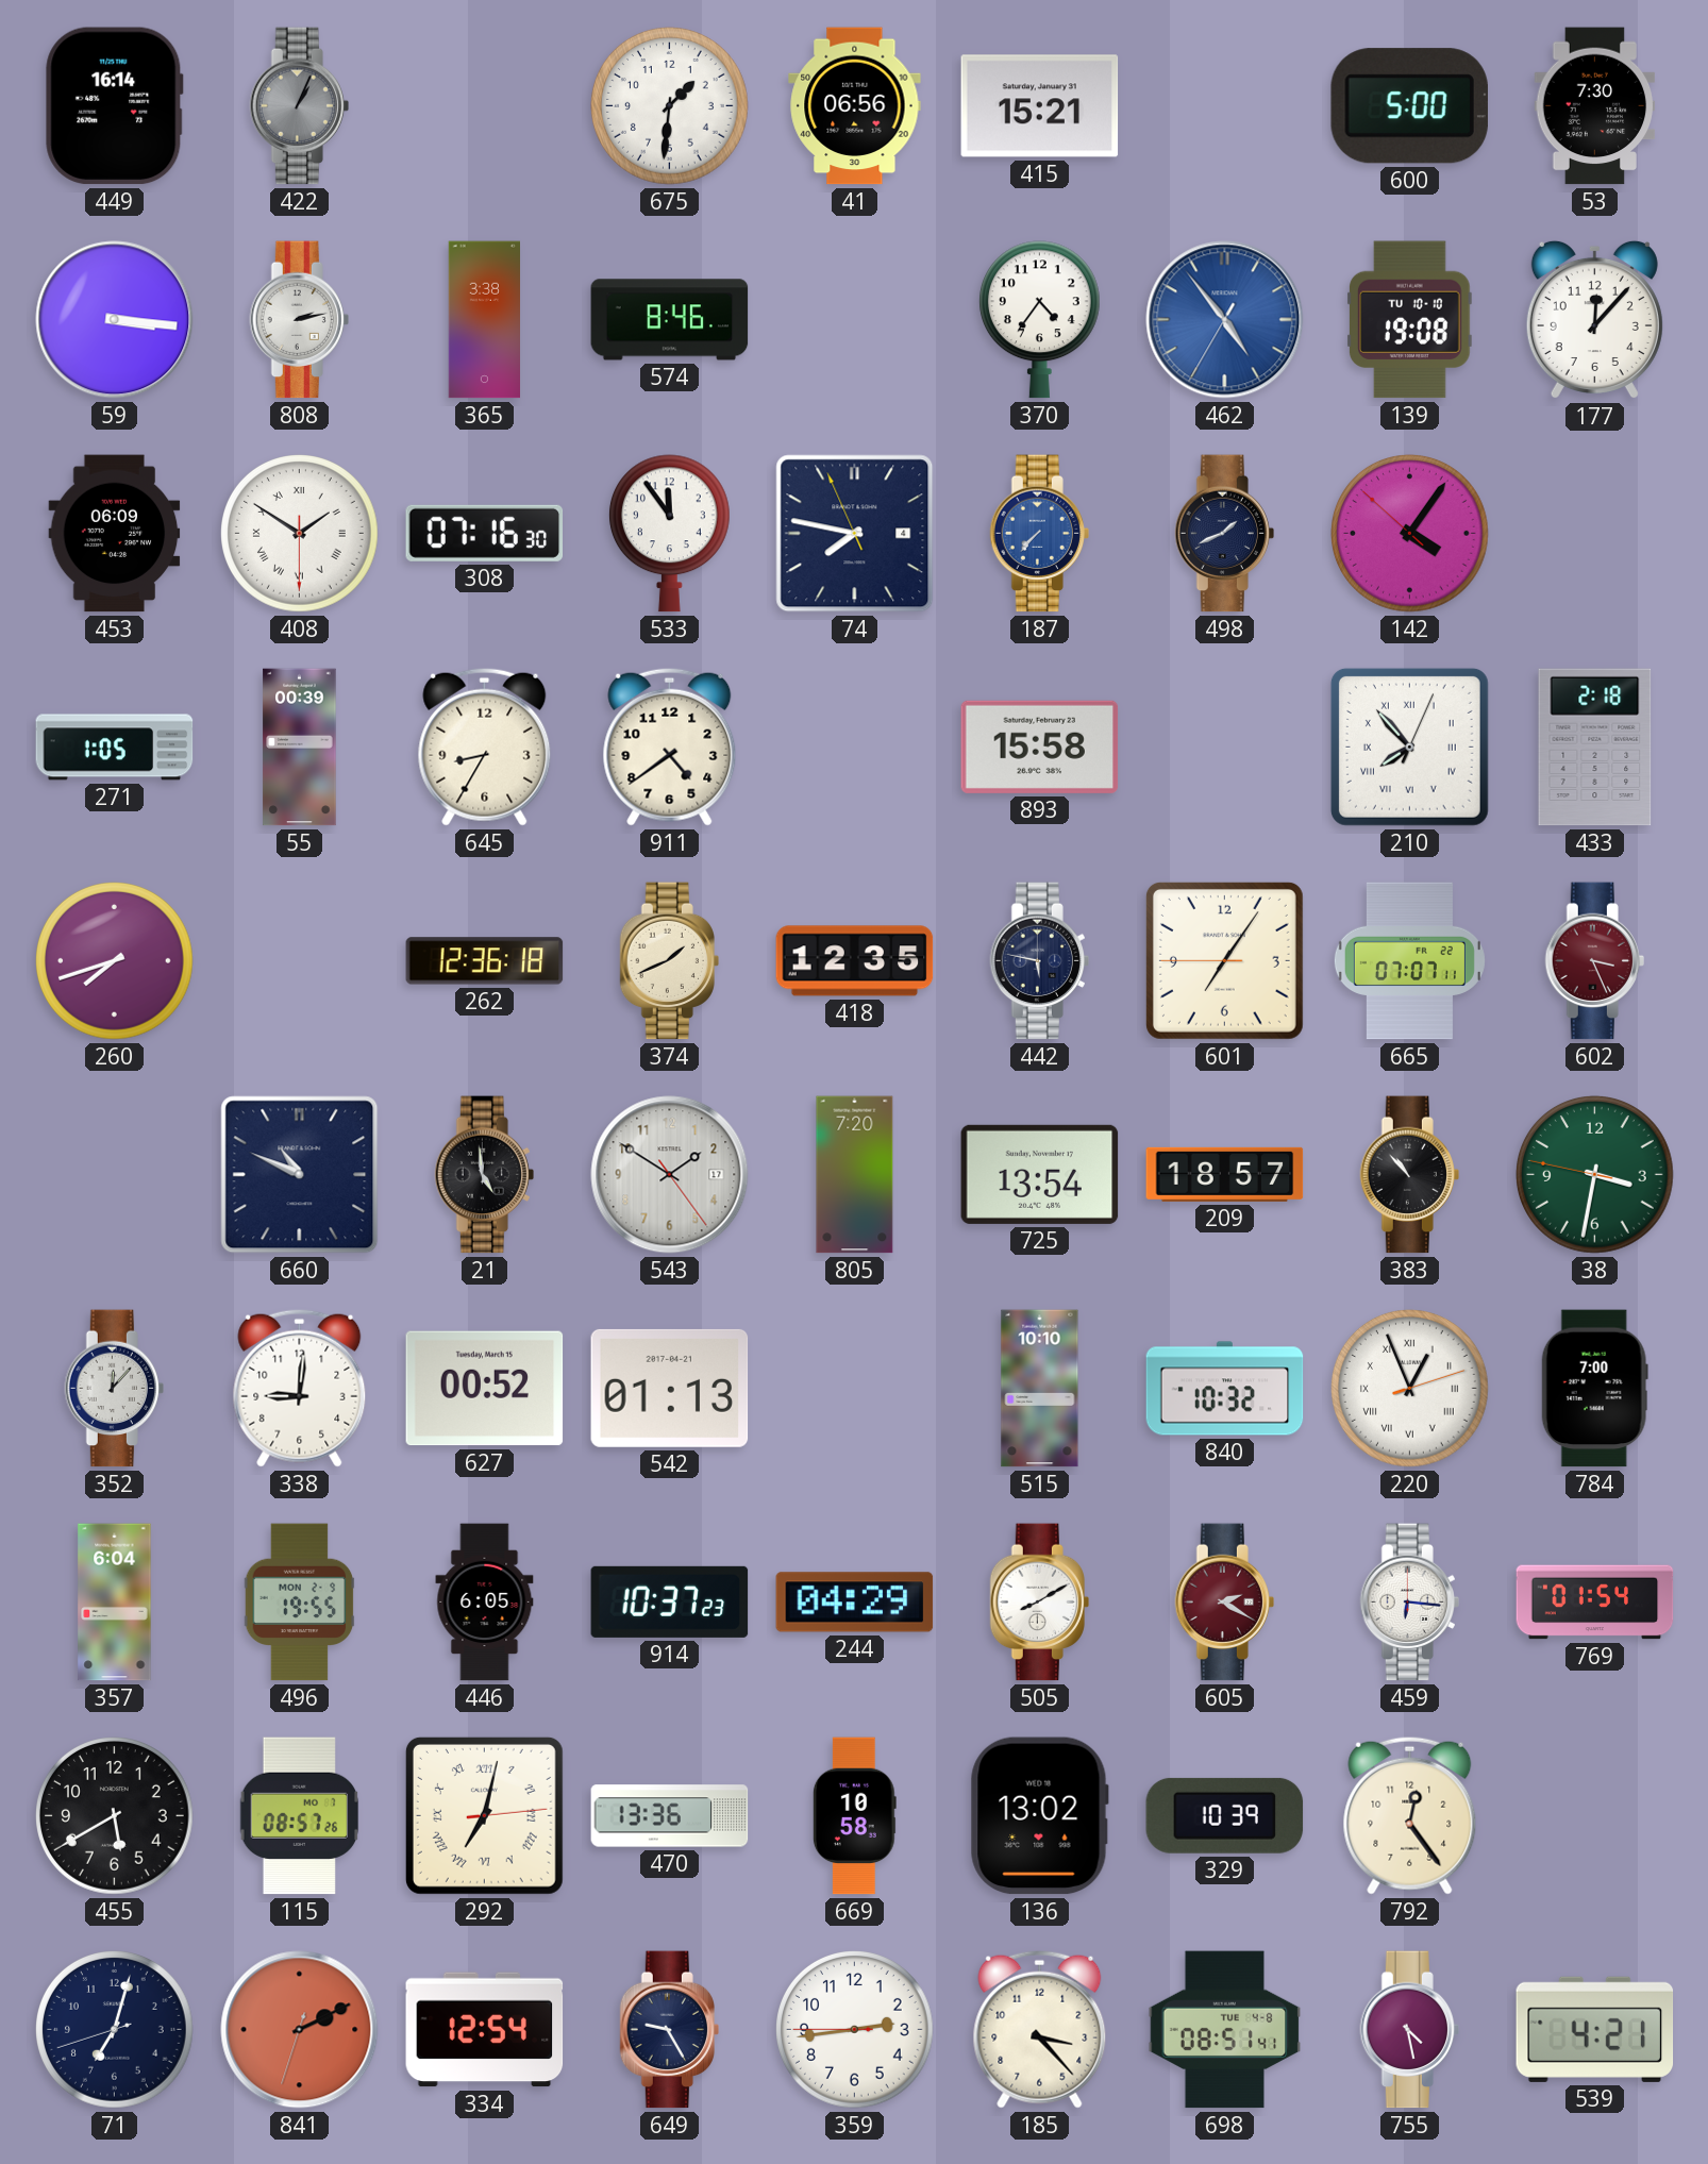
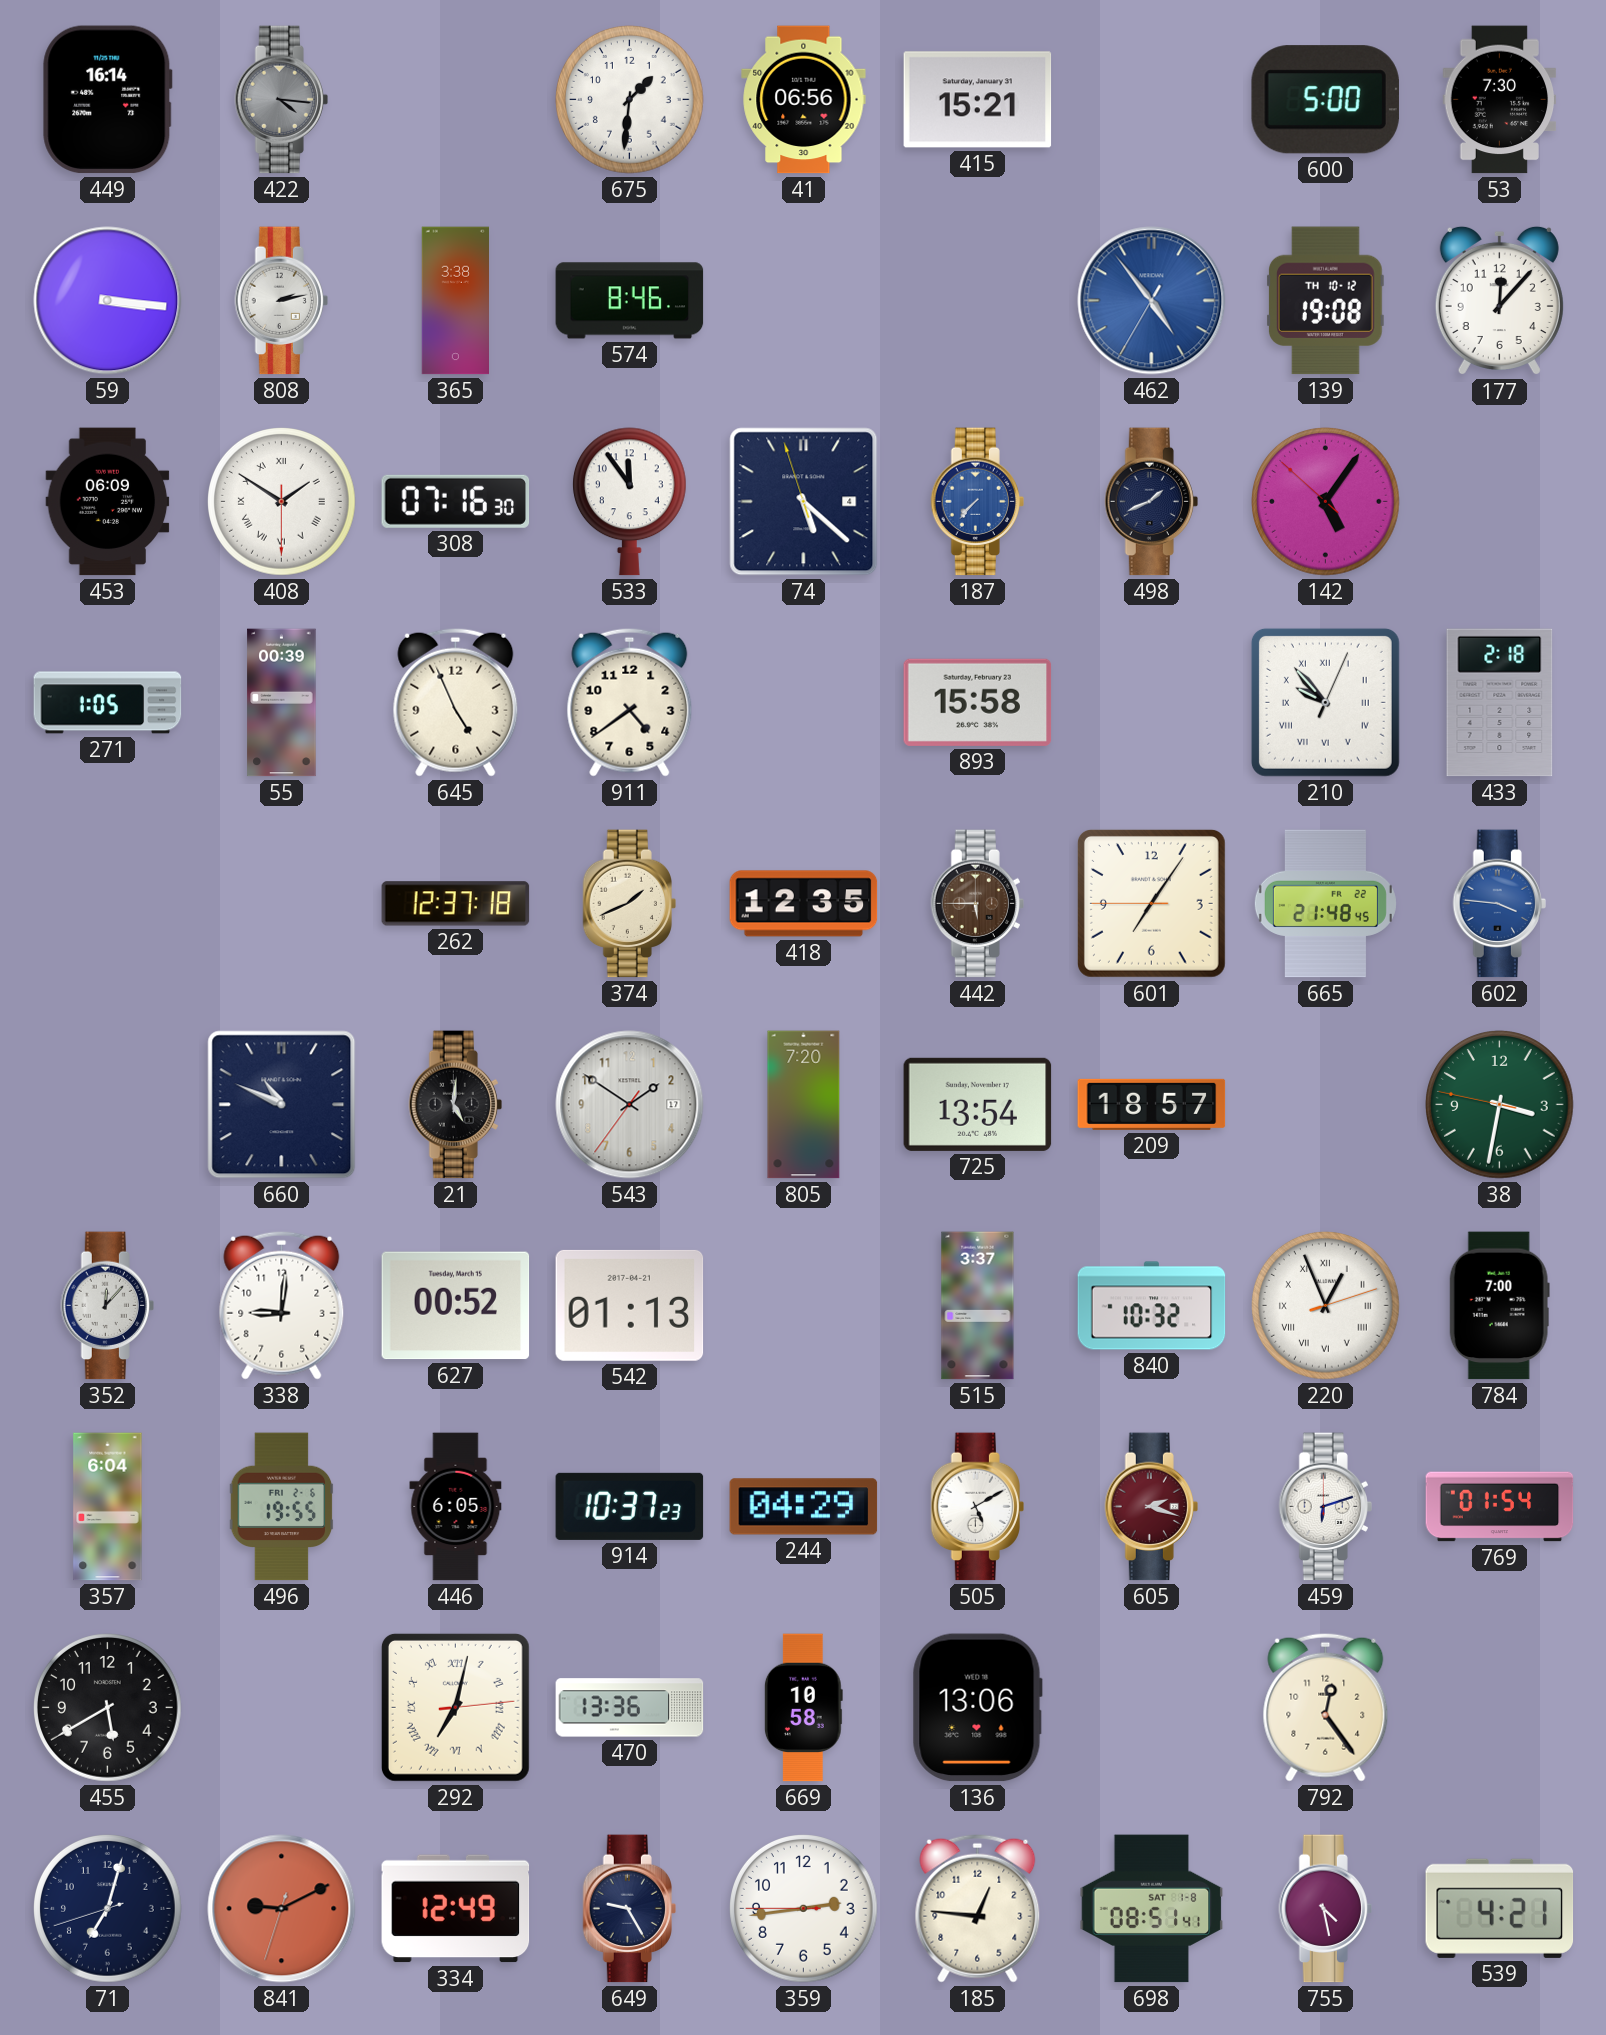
422: 1:04 -> 4:16
370: 4:36 -> none
139 date: TU 10-10 -> TH 10-12
74: 7:46 -> 5:21
142: 4:05 -> 5:05
645: 8:35 -> 4:56
210: 7:53 -> 9:53
260: 7:42 -> none
262: 12:36 -> 12:37
442: 5:47 -> 5:45
442 dial: navy -> brown
665: 07:07 -> 21:48
602: 3:26 -> 3:46
602 dial: burgundy -> blue
21: 4:59 -> 5:01
543: 1:50:24 -> 1:50:36
383: 10:53 -> none
515: 10:10 -> 3:37
496 date: MON 2-9 -> FRI 2-6
505: 8:10 -> 5:10
605: 2:20 -> 2:18
459: 6:16 -> 6:12
115: 08:57 -> none
136: 13:02 -> 13:06
329: 10:39 -> none
841: 2:10 -> 9:10
334: 12:54 -> 12:49
185: 3:23 -> 12:46
698 date: TUE 4-8 -> SAT 1-8
